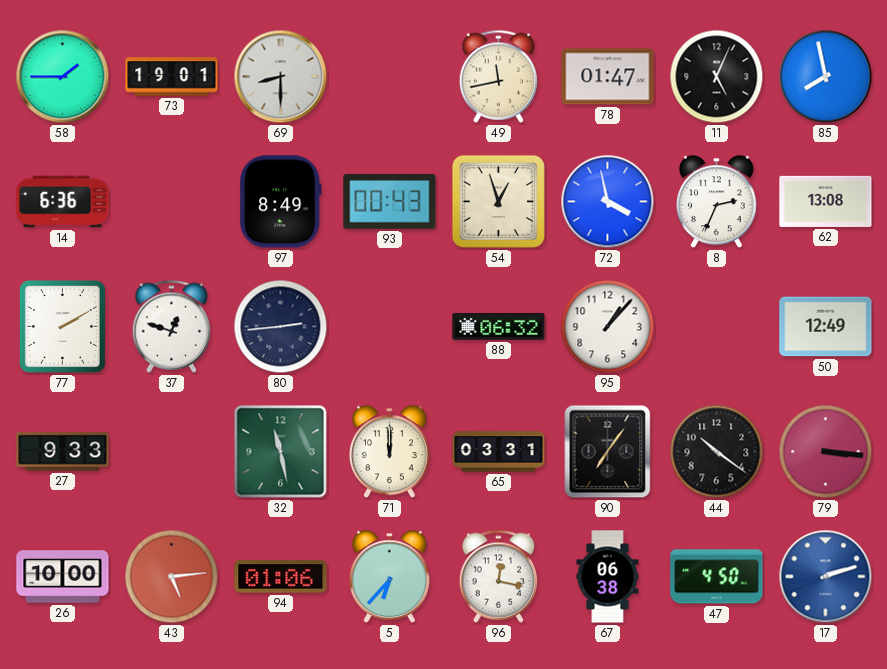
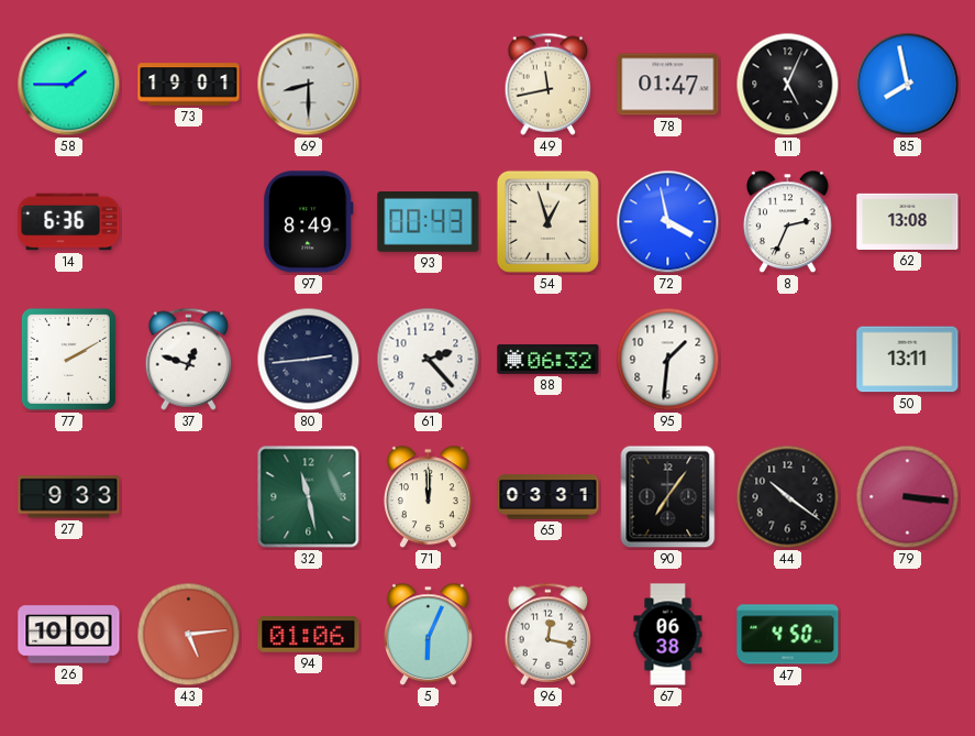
61: none -> 2:23
95: 1:07 -> 1:31
50: 12:49 -> 13:11
5: 6:37 -> 6:04
17: 2:12 -> none
